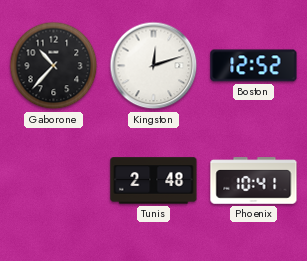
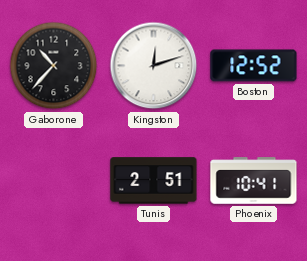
Tunis: 2:48 -> 2:51
